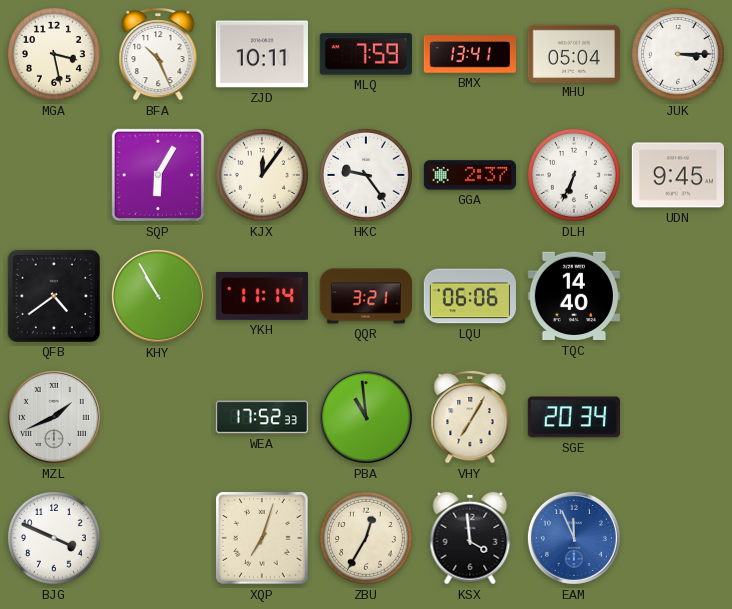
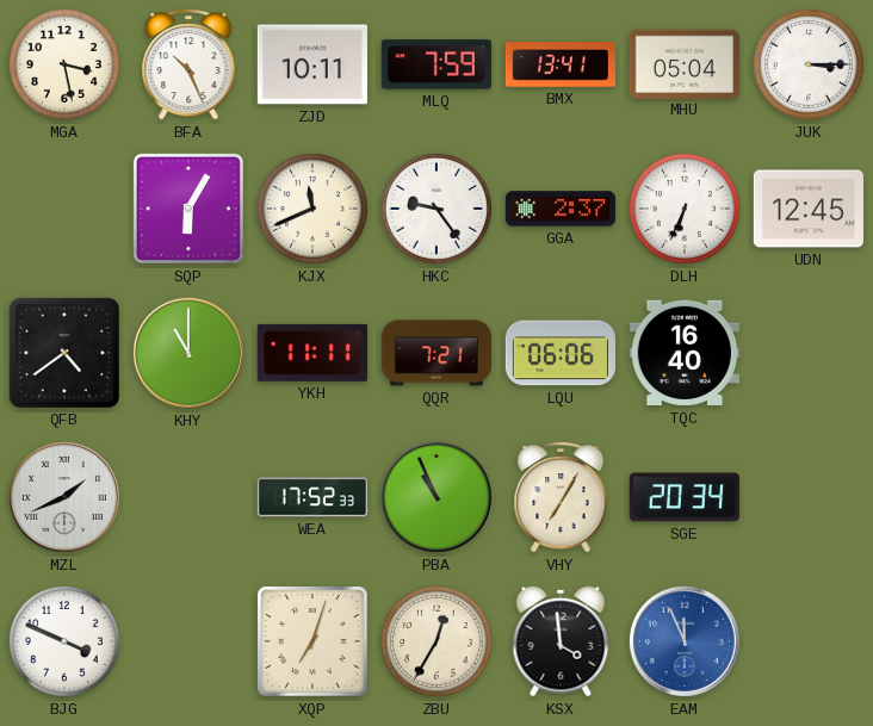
KJX: 12:06 -> 11:41
UDN: 9:45 -> 12:45
KHY: 10:55 -> 11:00
YKH: 11:14 -> 11:11
QQR: 3:21 -> 7:21
TQC: 14:40 -> 16:40
PBA: 10:59 -> 10:56
